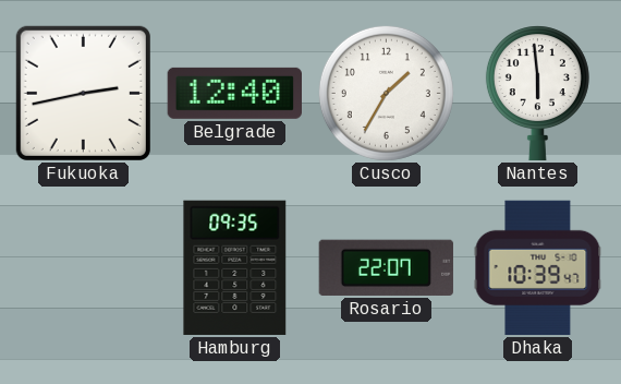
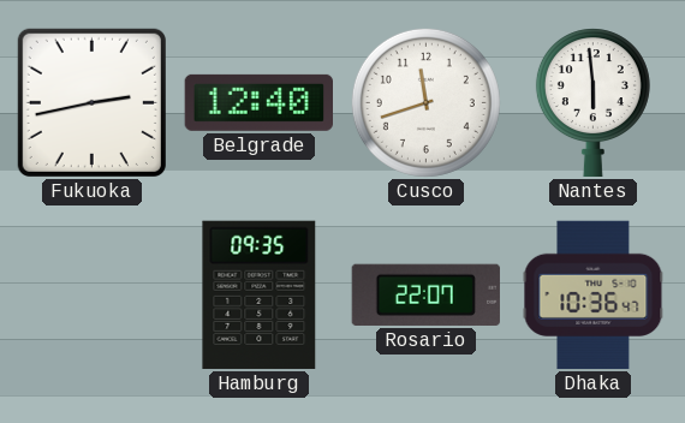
Cusco: 1:35 -> 11:42
Dhaka: 10:39 -> 10:36
